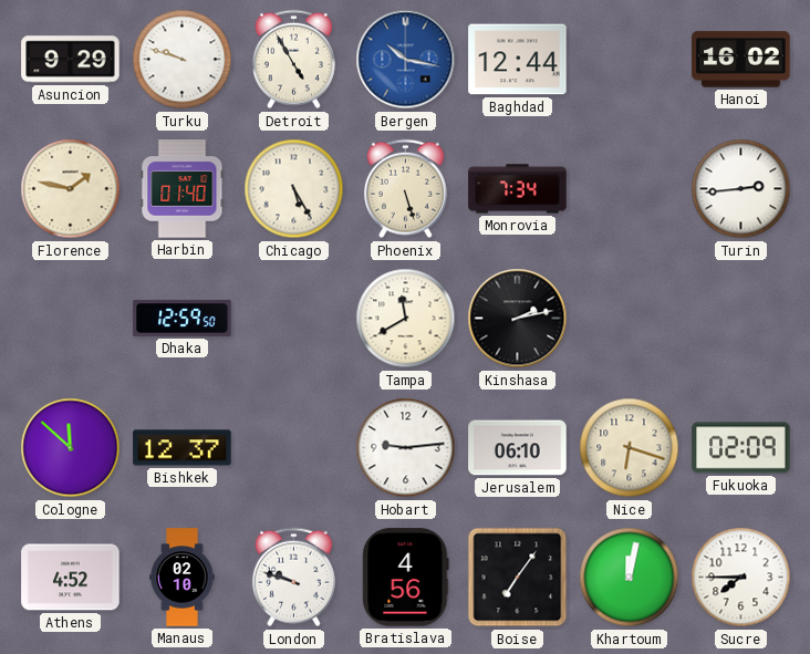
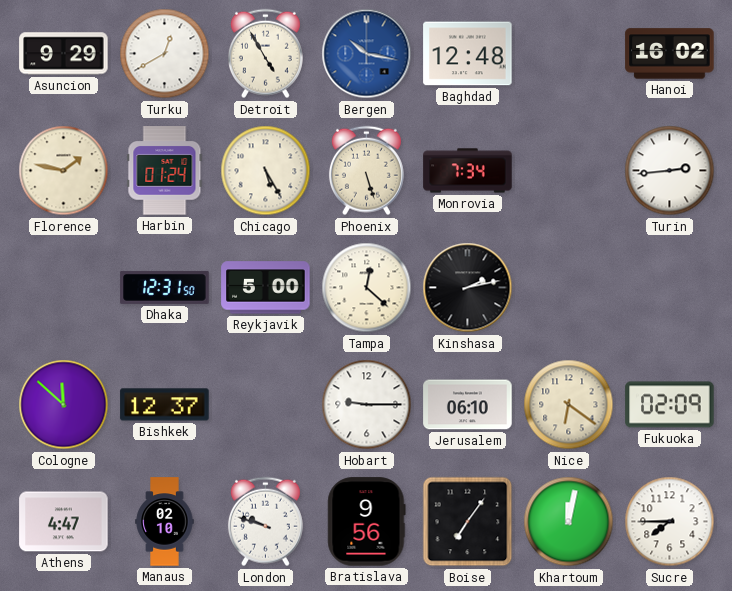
Turku: 9:48 -> 12:40
Baghdad: 12:44 -> 12:48
Harbin: 01:40 -> 01:24
Dhaka: 12:59 -> 12:31
Reykjavik: none -> 5:00
Tampa: 11:40 -> 12:22
Hobart: 9:14 -> 9:15
Nice: 6:18 -> 6:21
Athens: 4:52 -> 4:47
Bratislava: 4:56 -> 9:56
